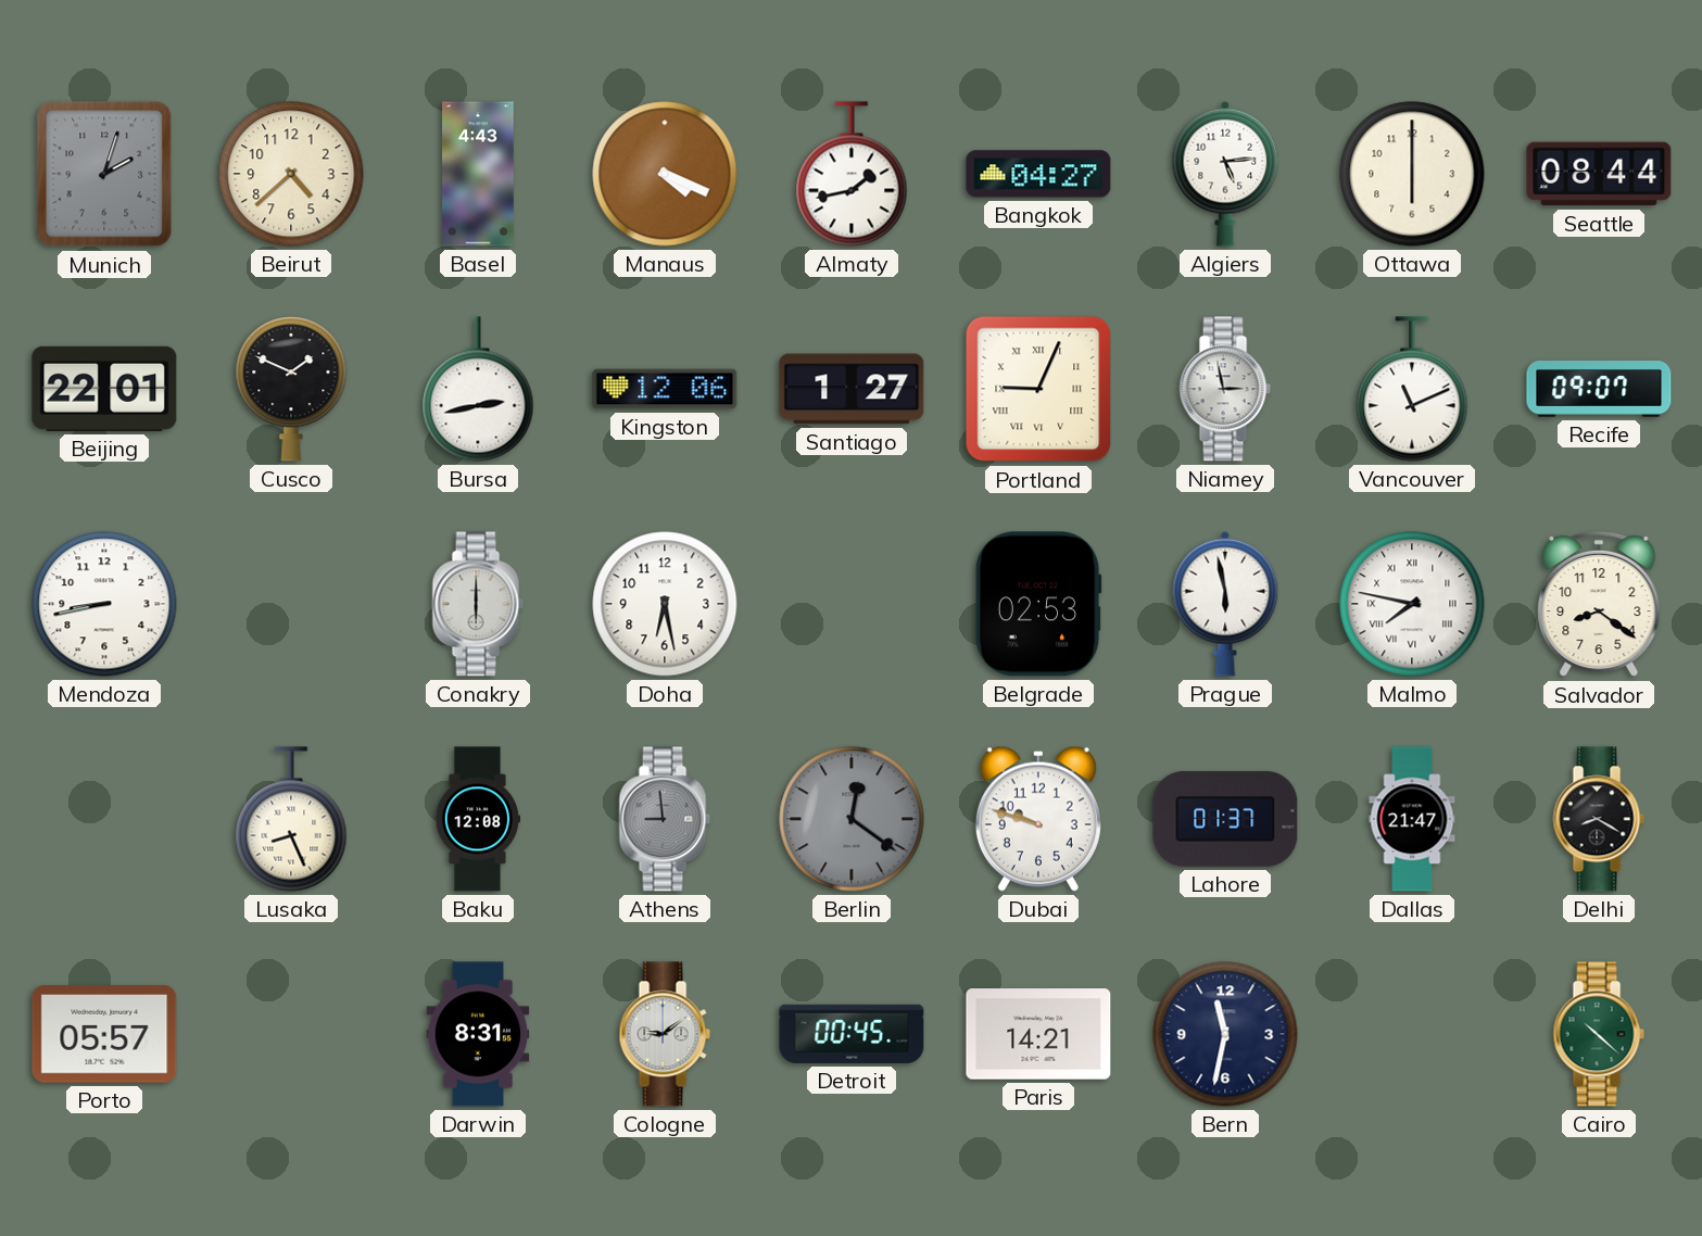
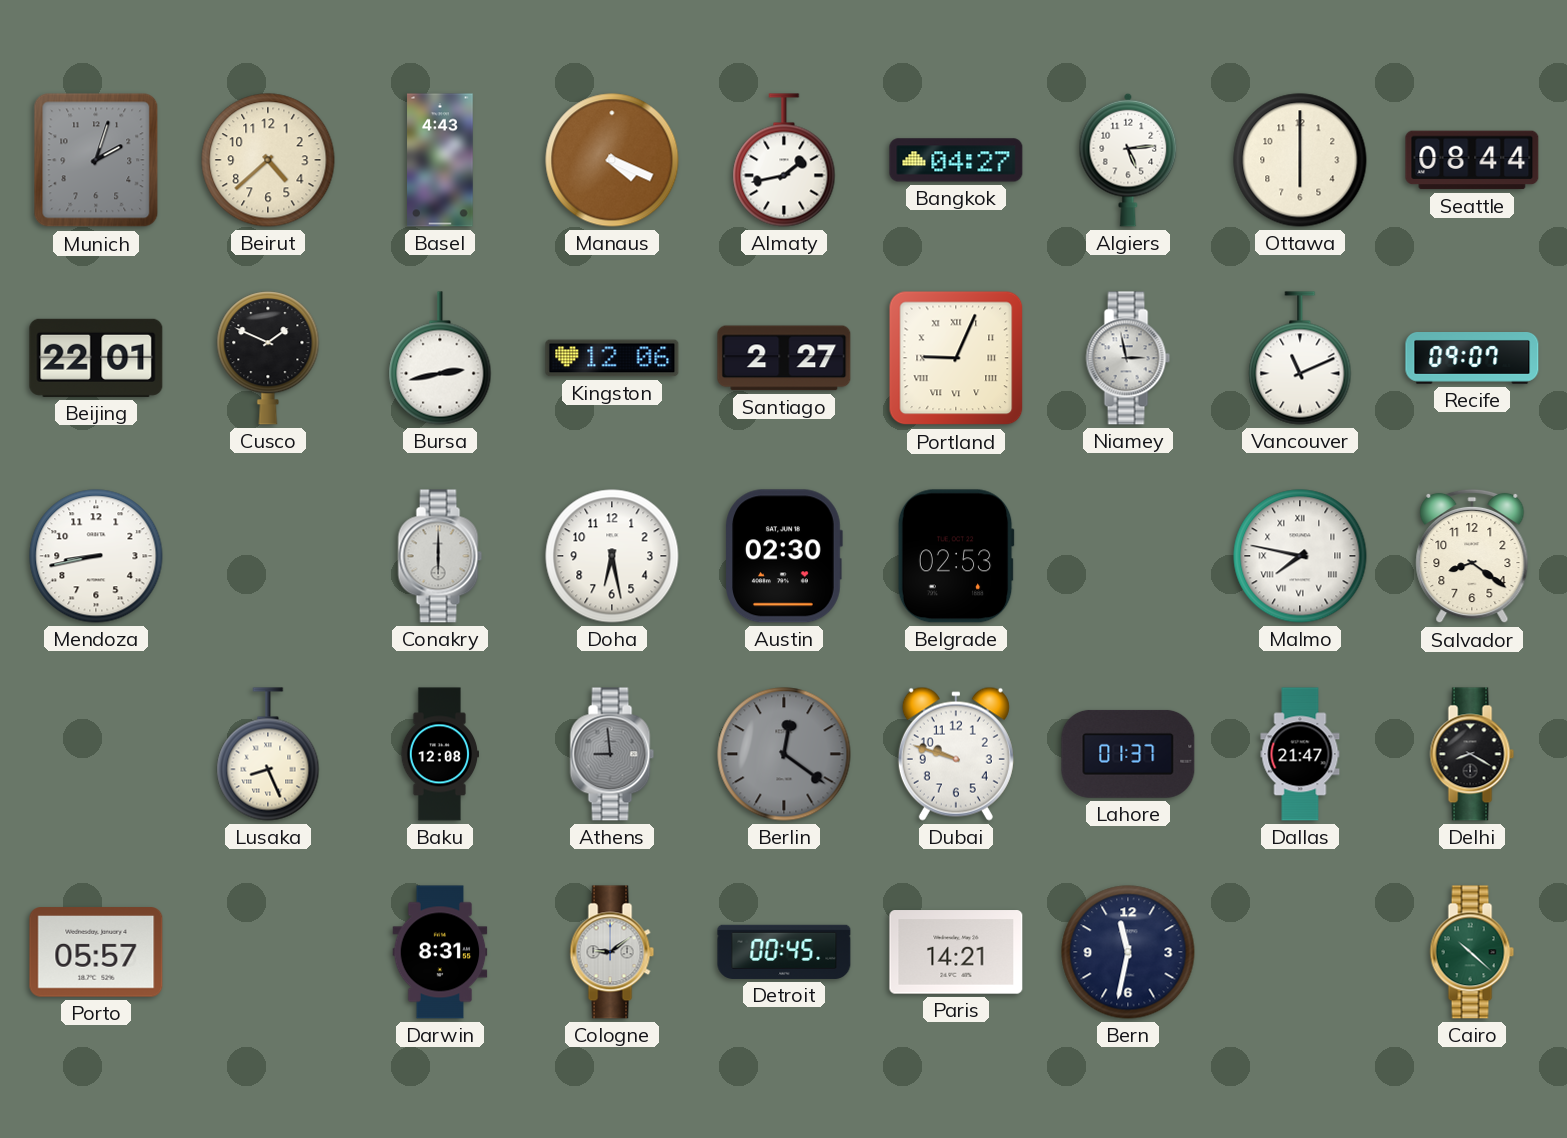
Santiago: 1:27 -> 2:27
Austin: none -> 02:30
Prague: 5:58 -> none
